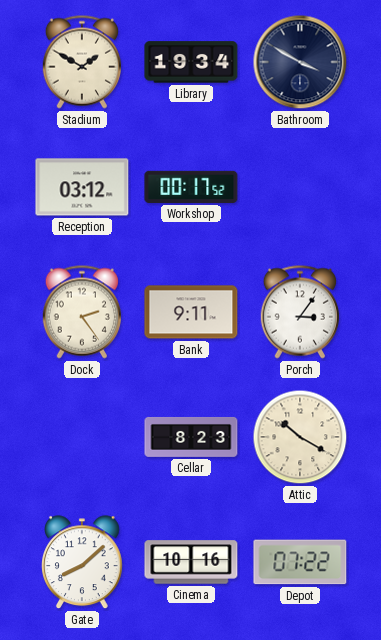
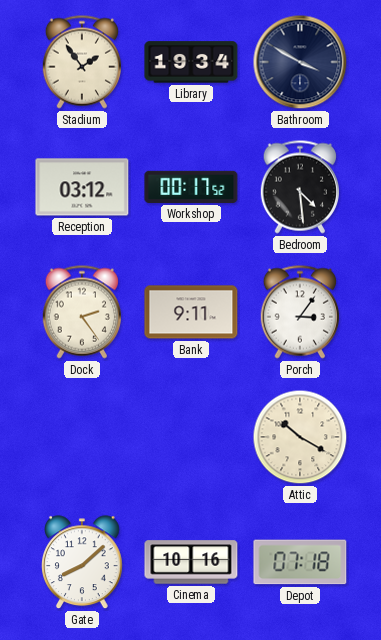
Stadium: 1:50 -> 1:54
Bedroom: none -> 4:29
Cellar: 8:23 -> none
Depot: 07:22 -> 07:18
